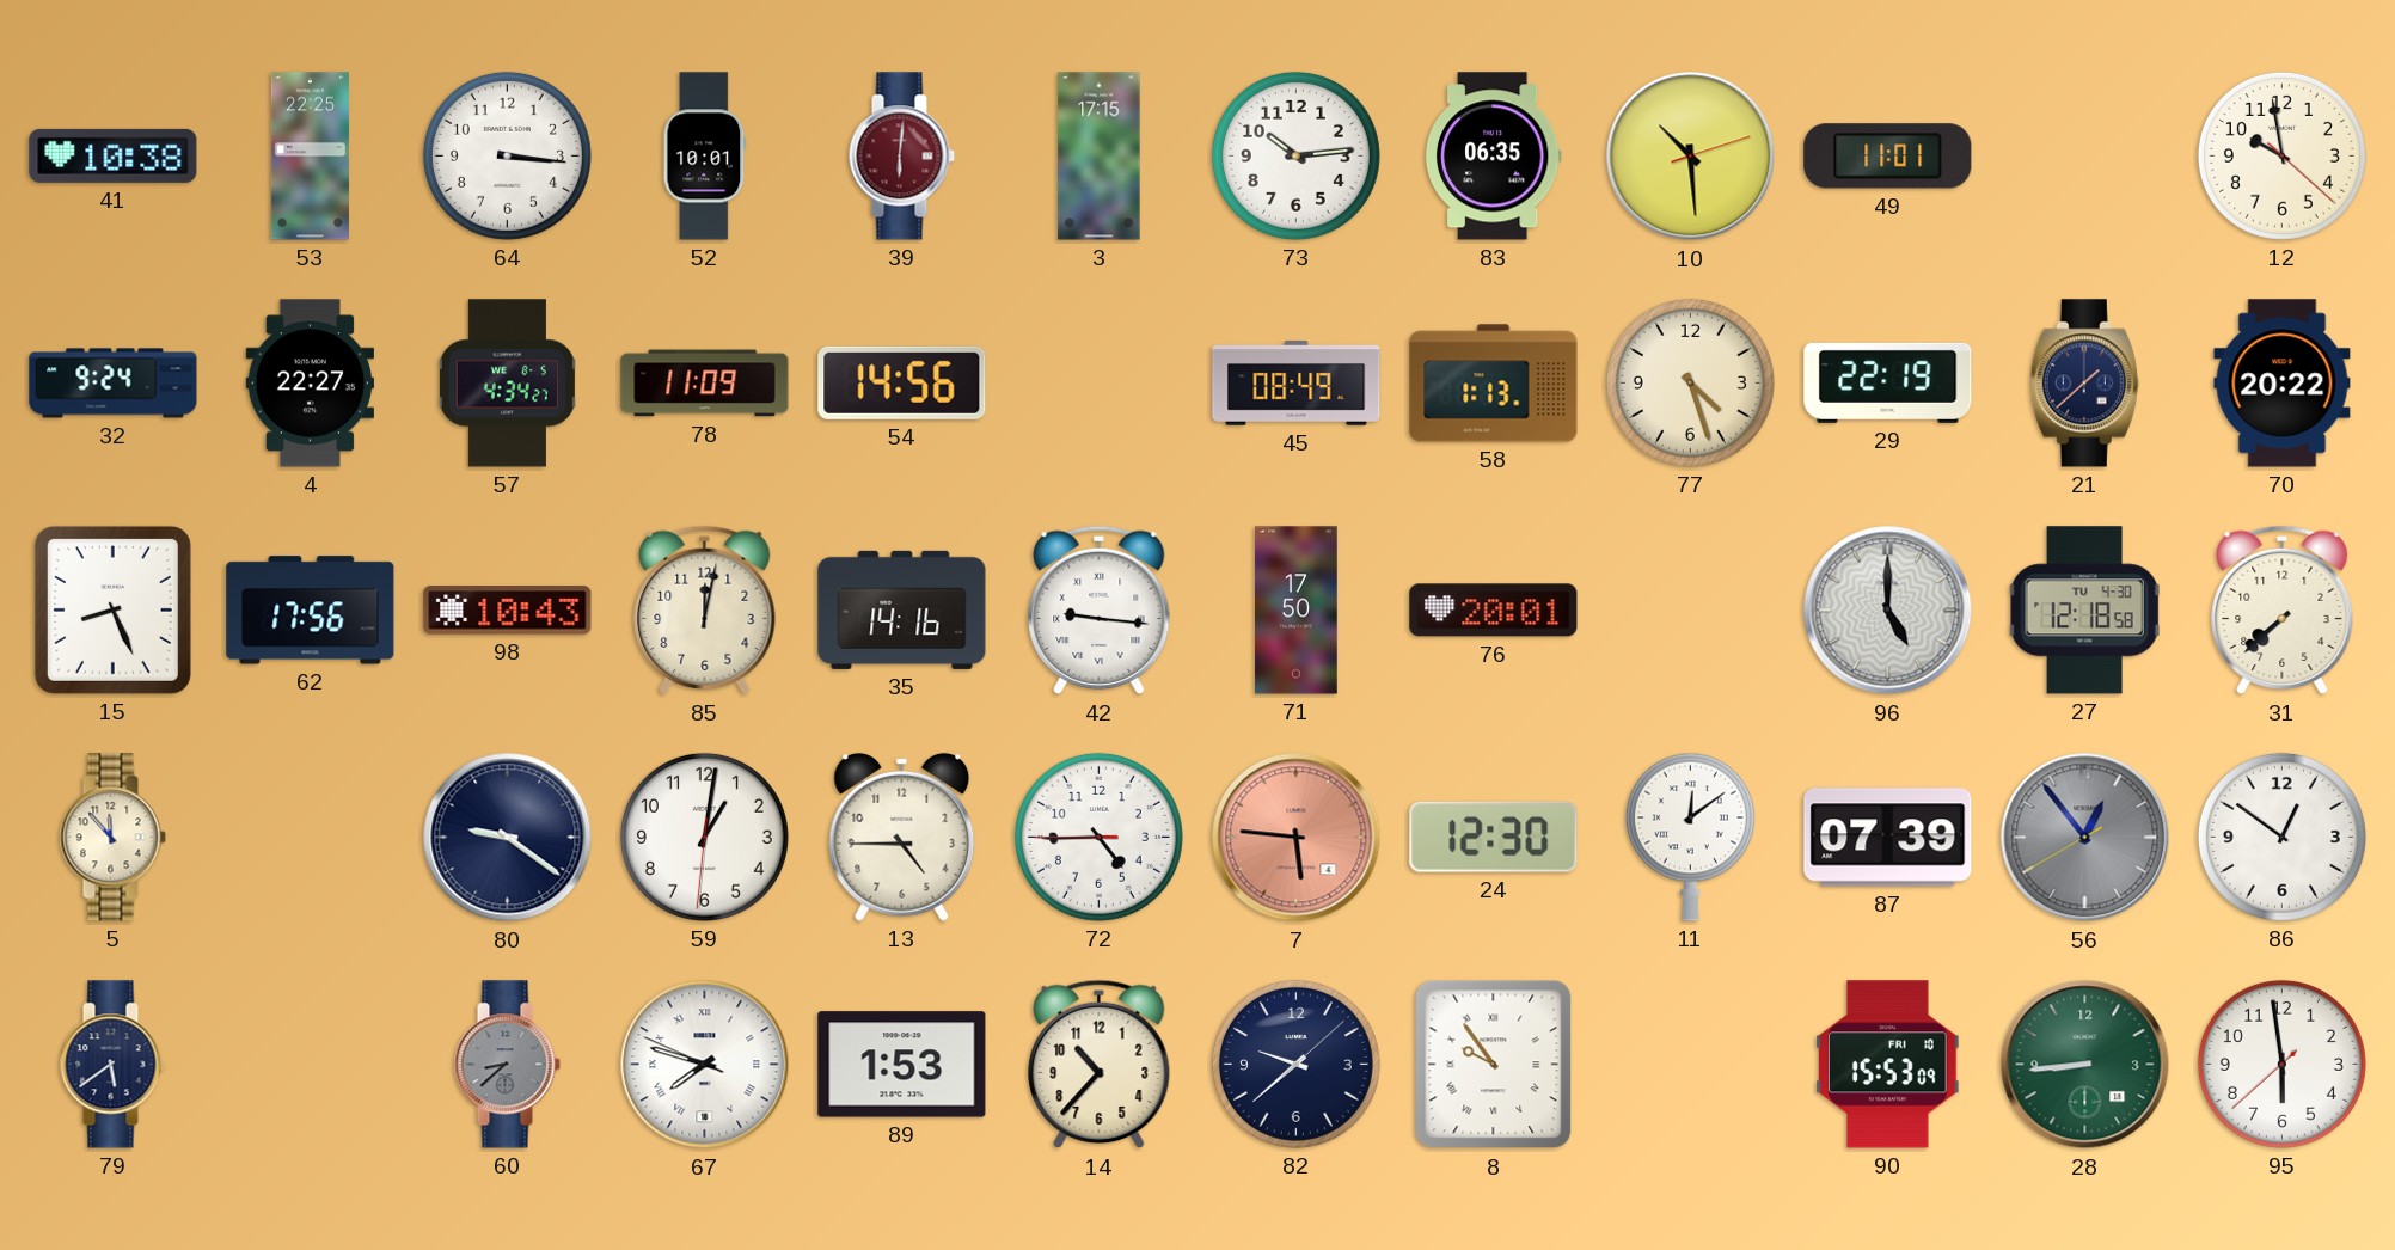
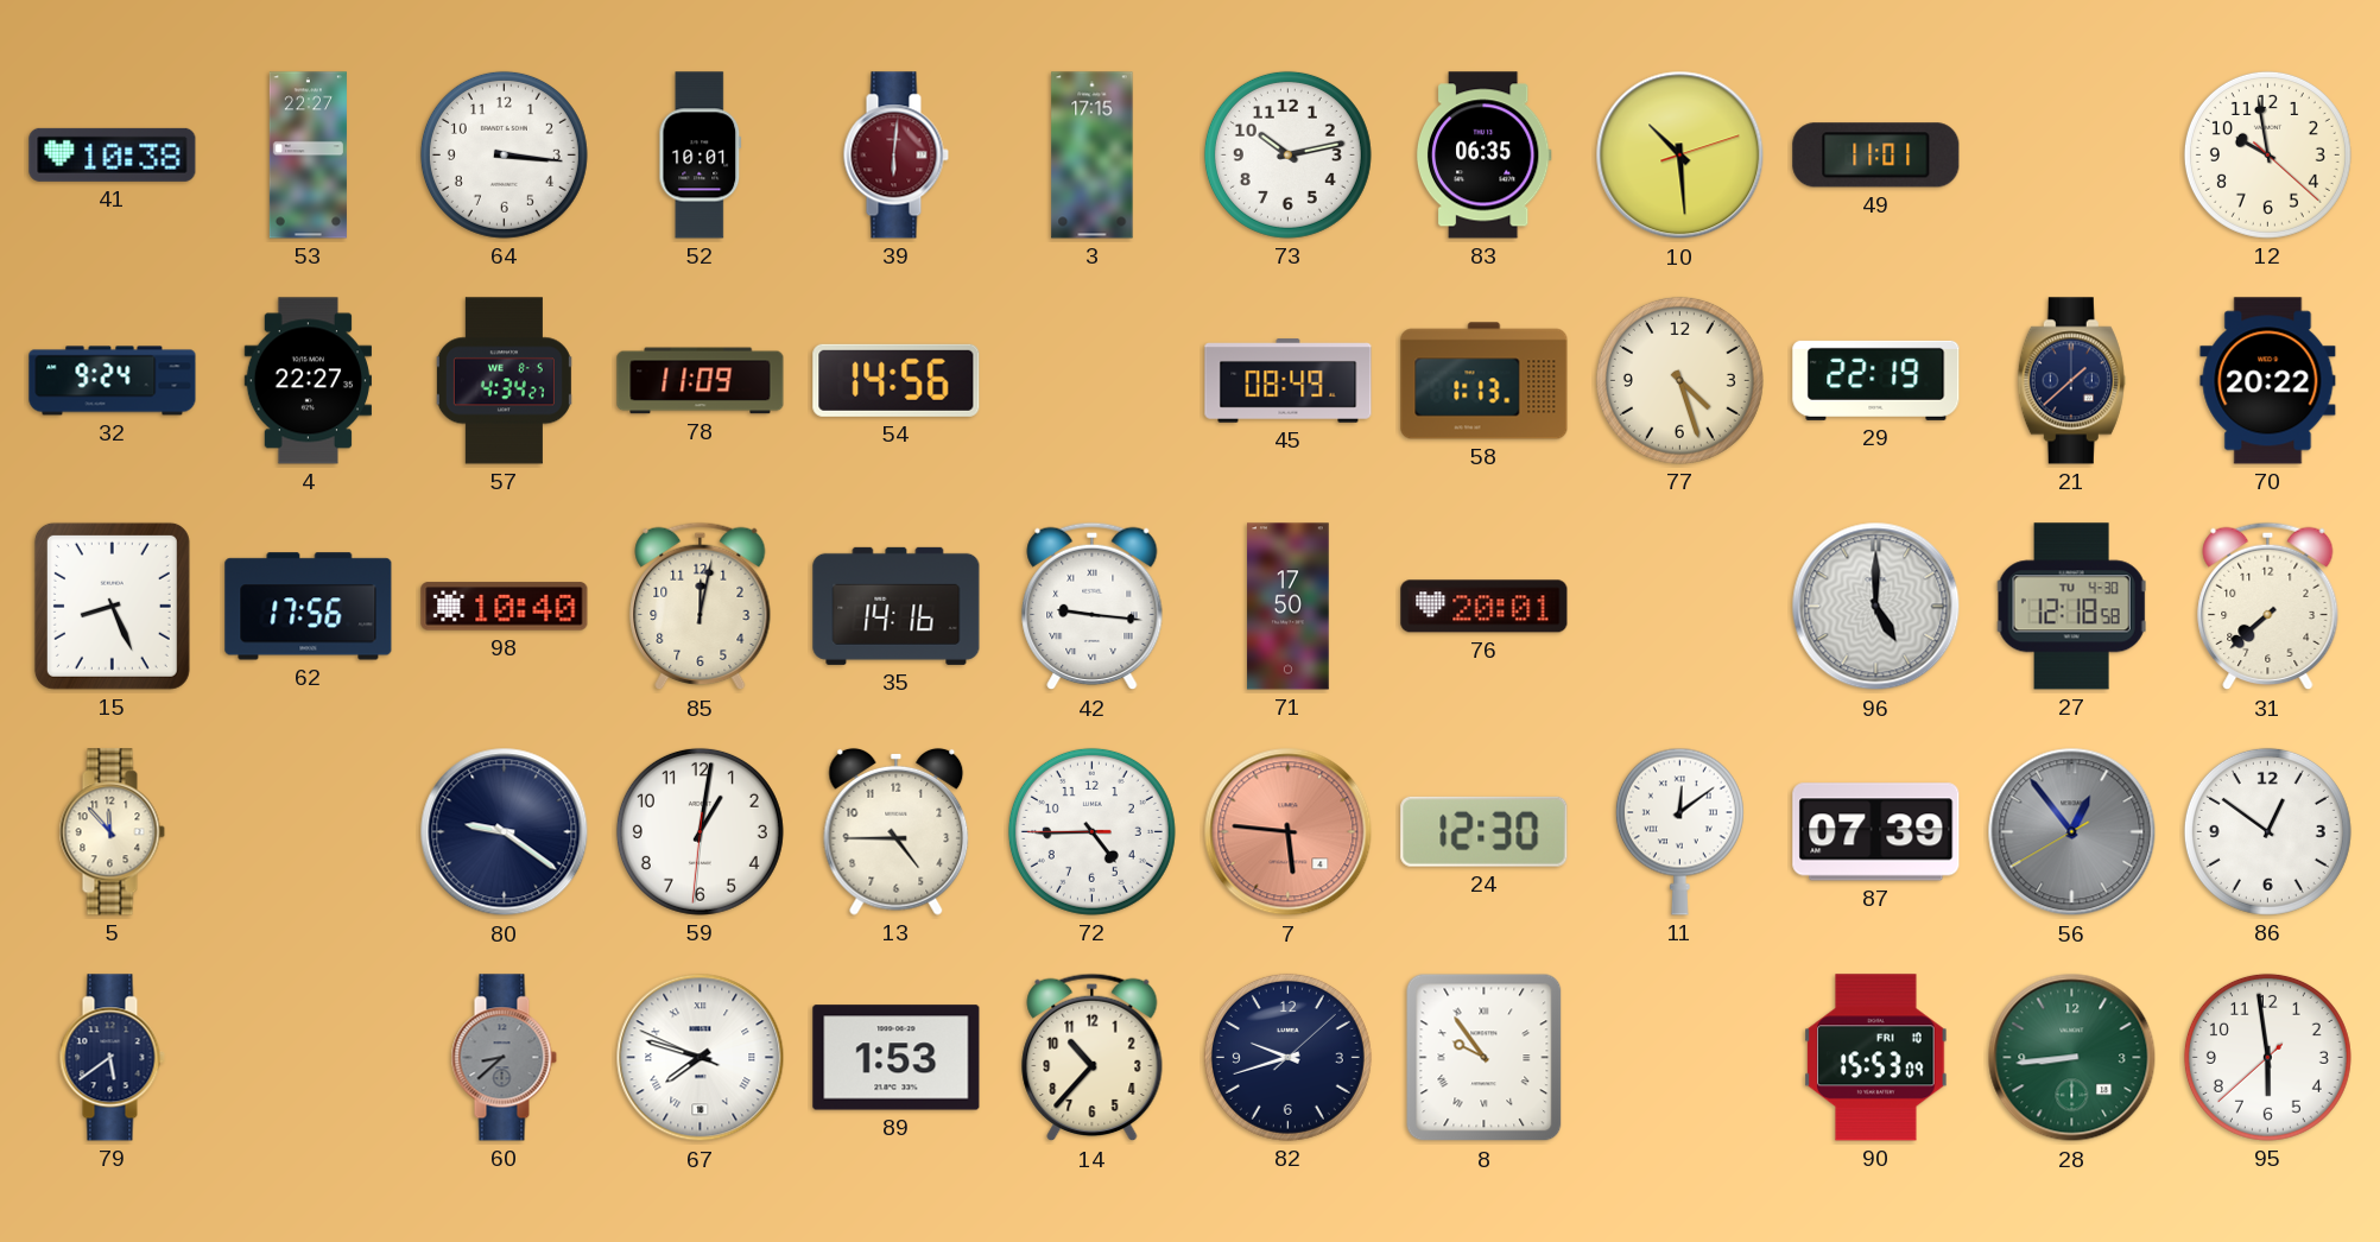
53: 22:25 -> 22:27
73: 10:14 -> 10:13
98: 10:43 -> 10:40
82: 9:38 -> 9:42
